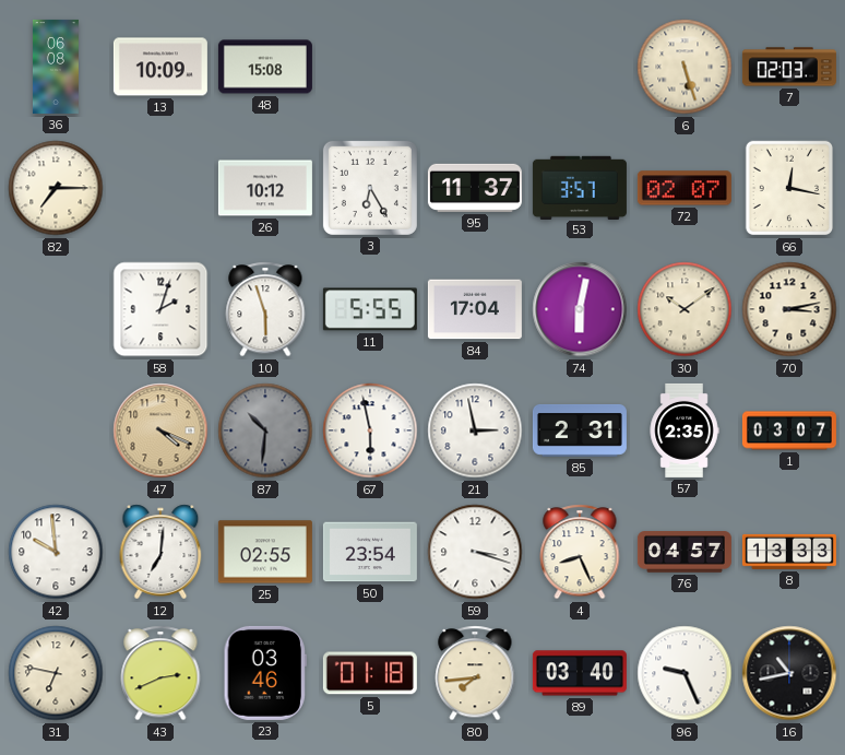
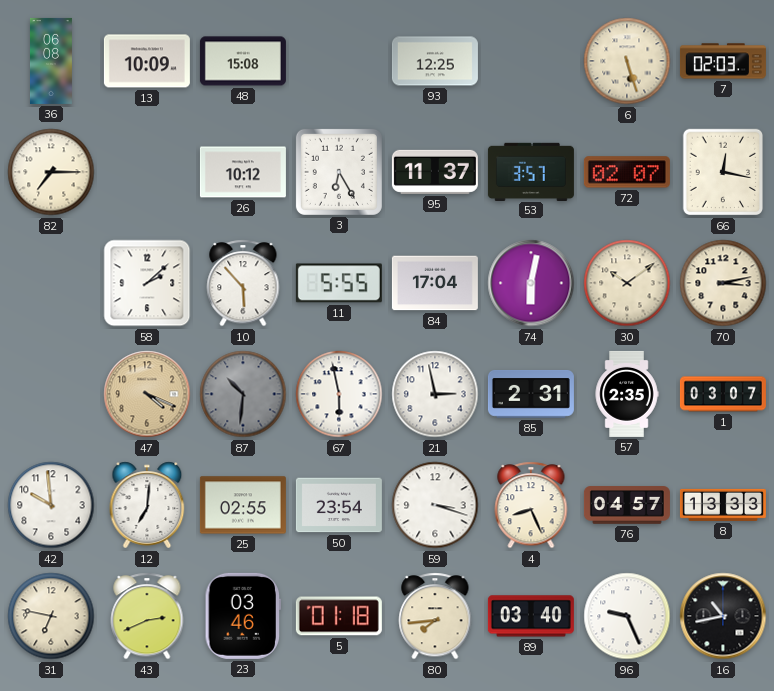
93: none -> 12:25
58: 2:03 -> 2:08
10: 5:57 -> 5:53
